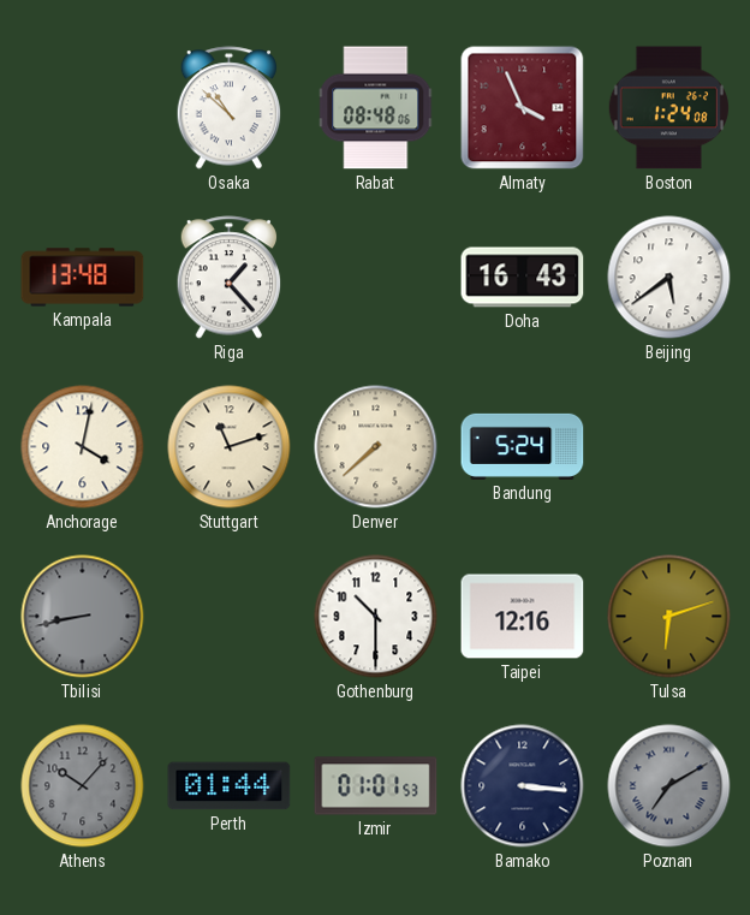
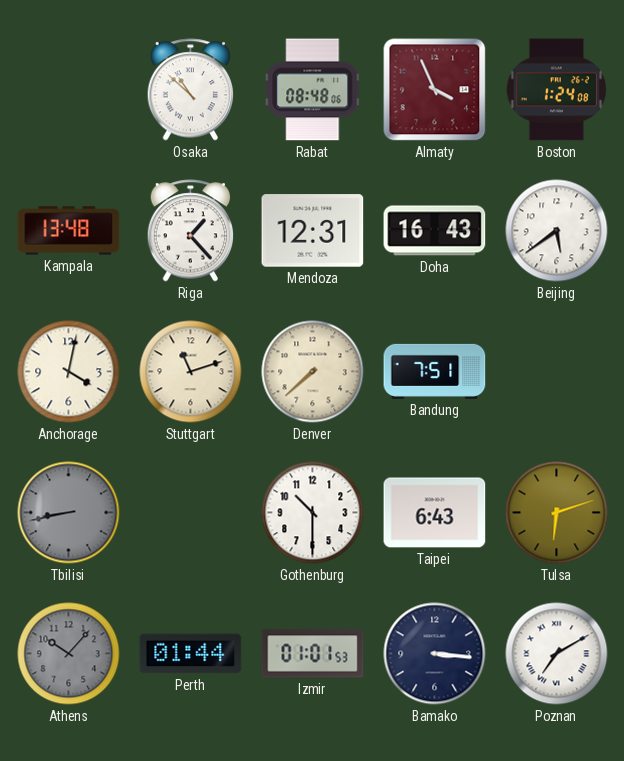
Mendoza: none -> 12:31
Bandung: 5:24 -> 7:51
Taipei: 12:16 -> 6:43
Poznan dial: grey -> white
